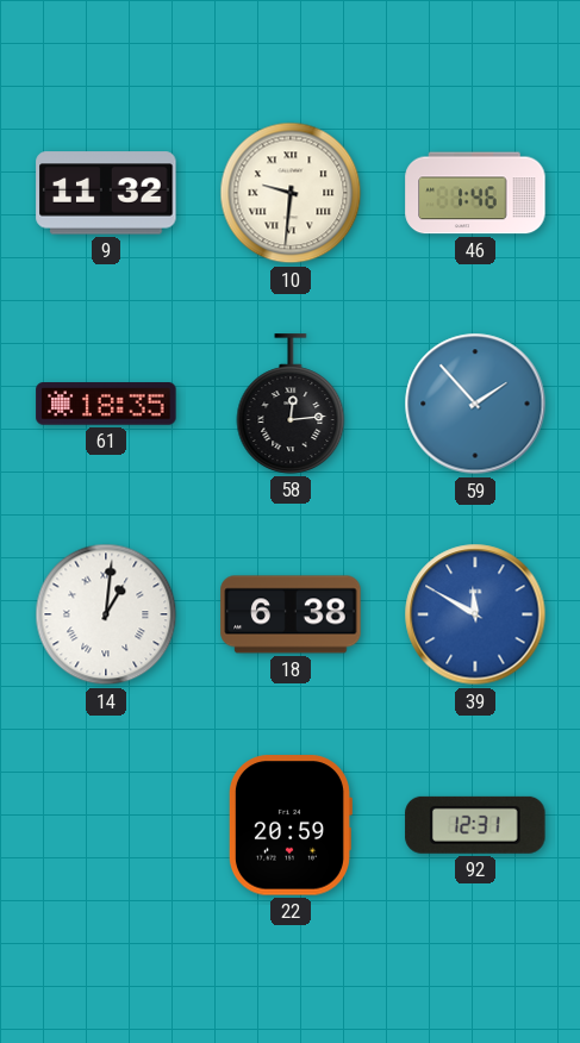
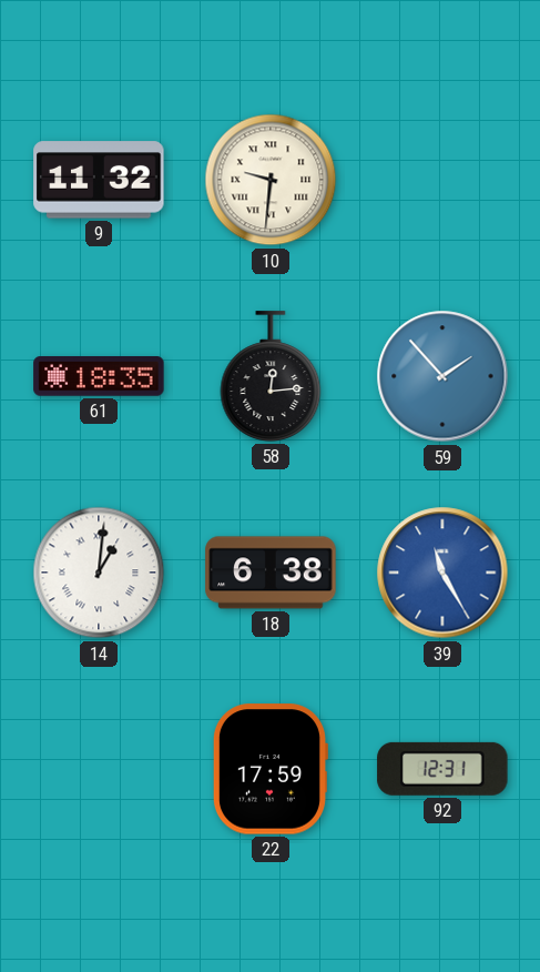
46: 1:46 -> none
39: 11:50 -> 11:25
22: 20:59 -> 17:59
